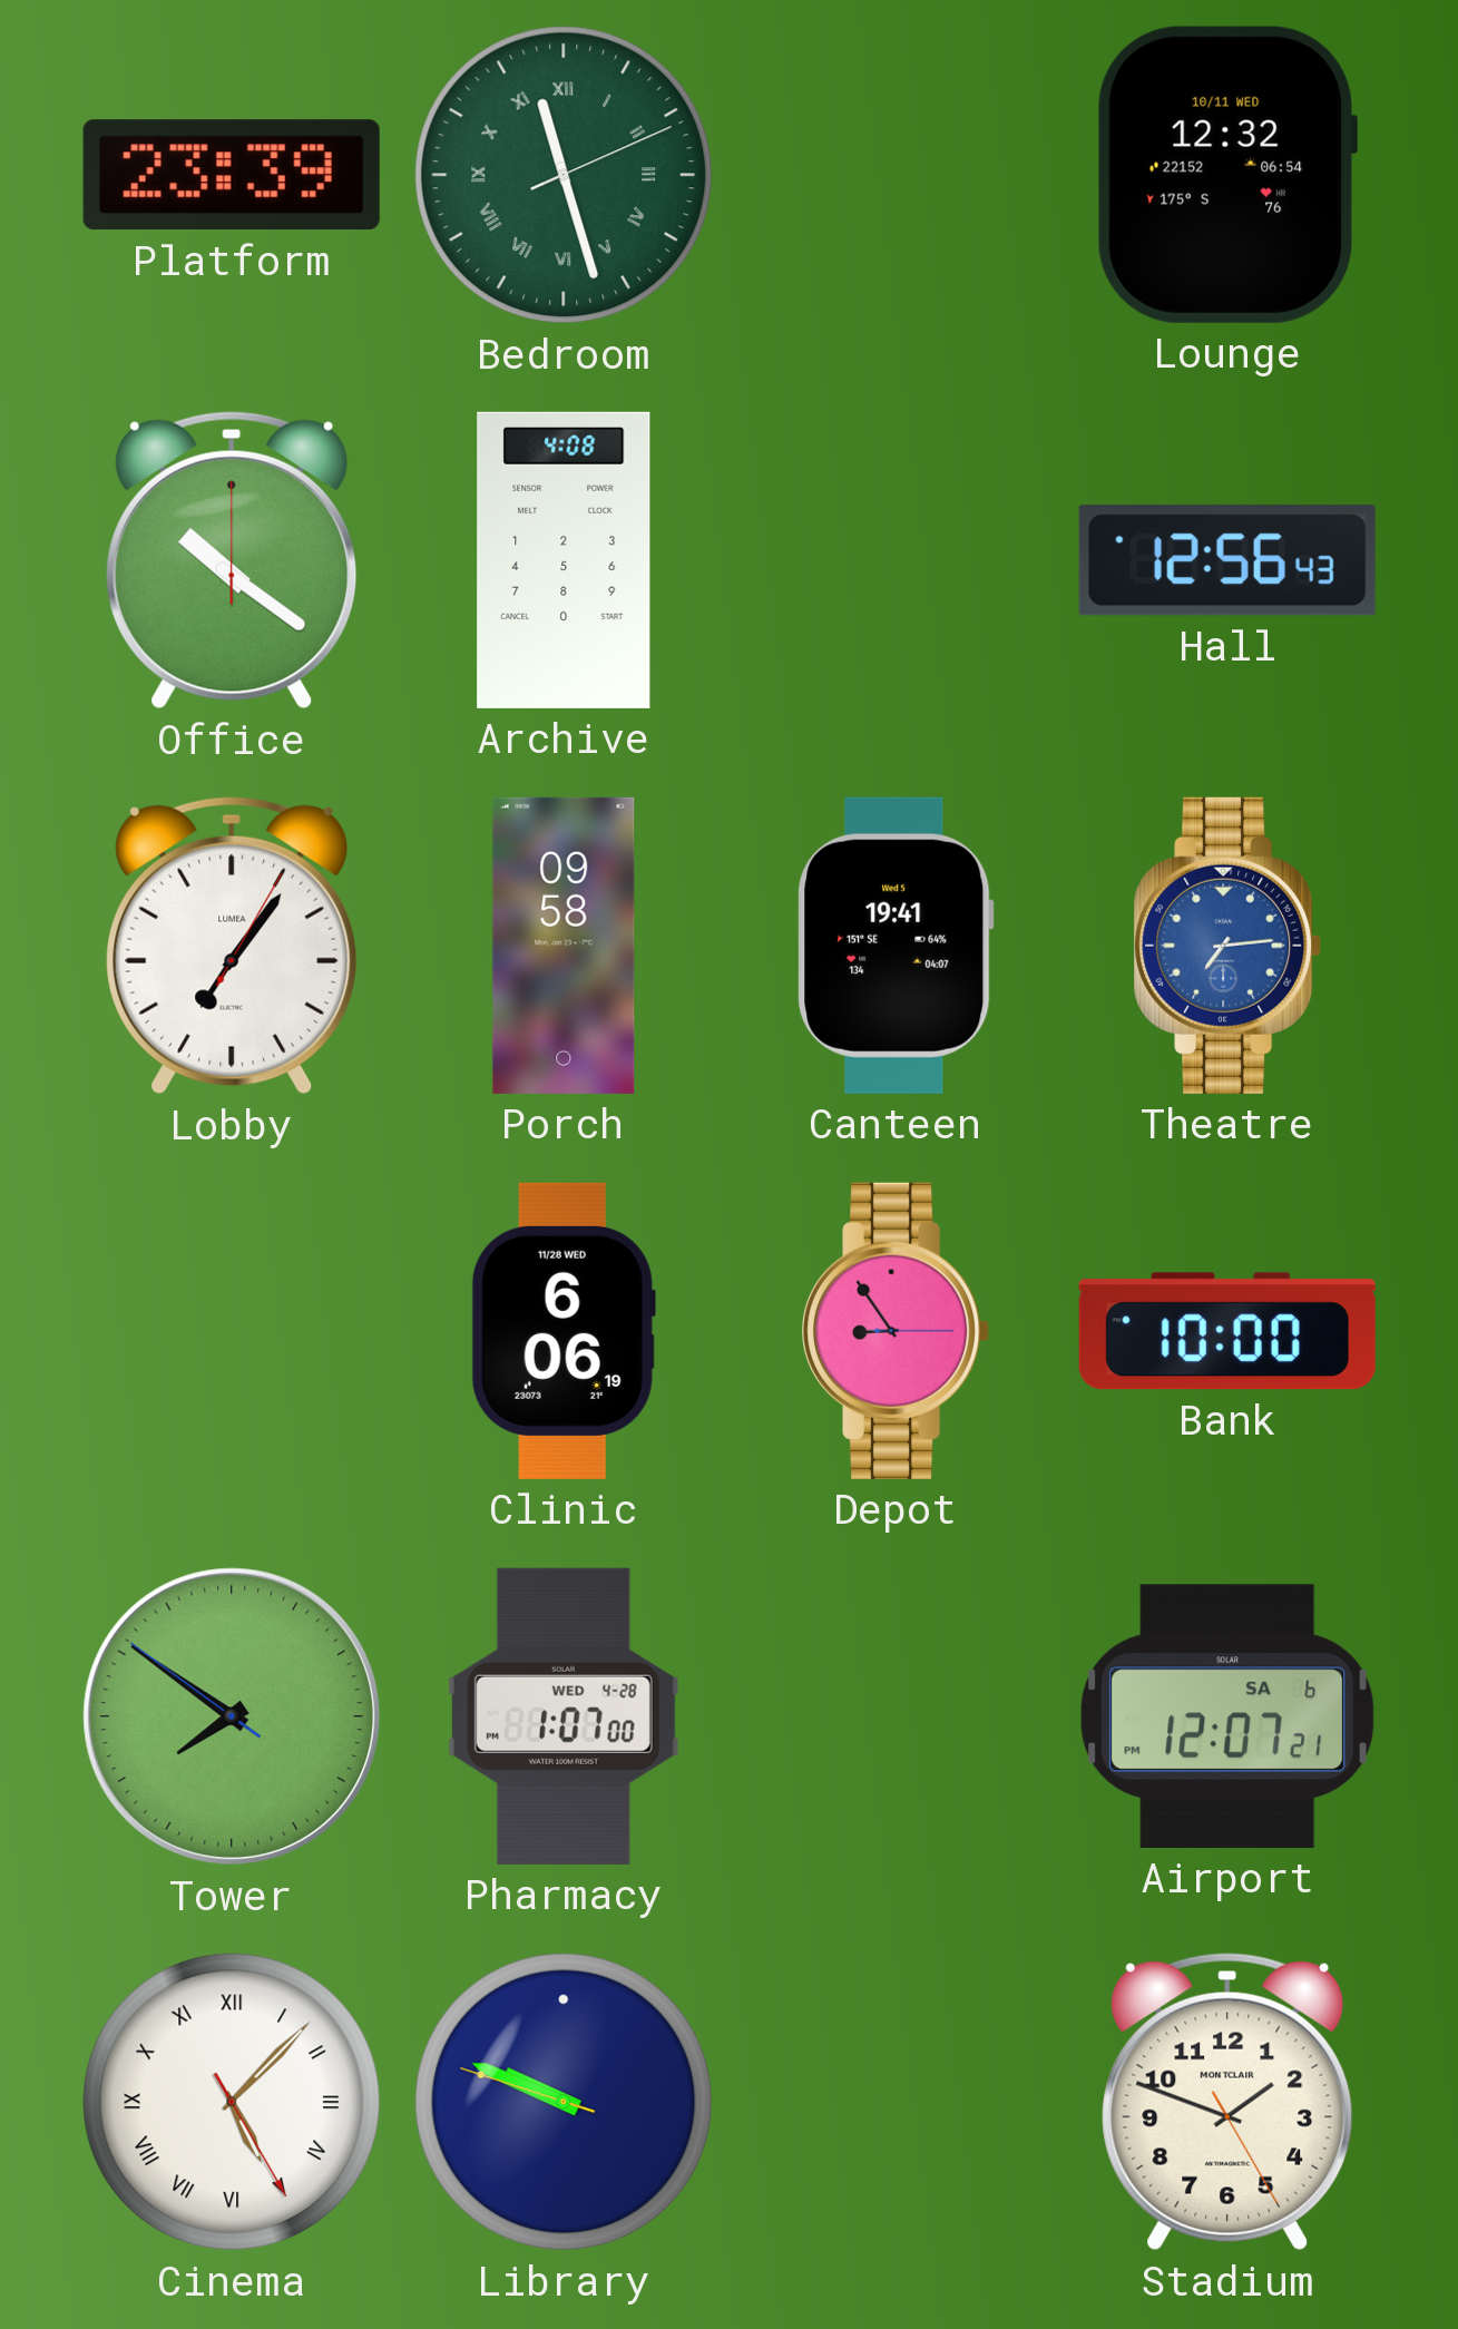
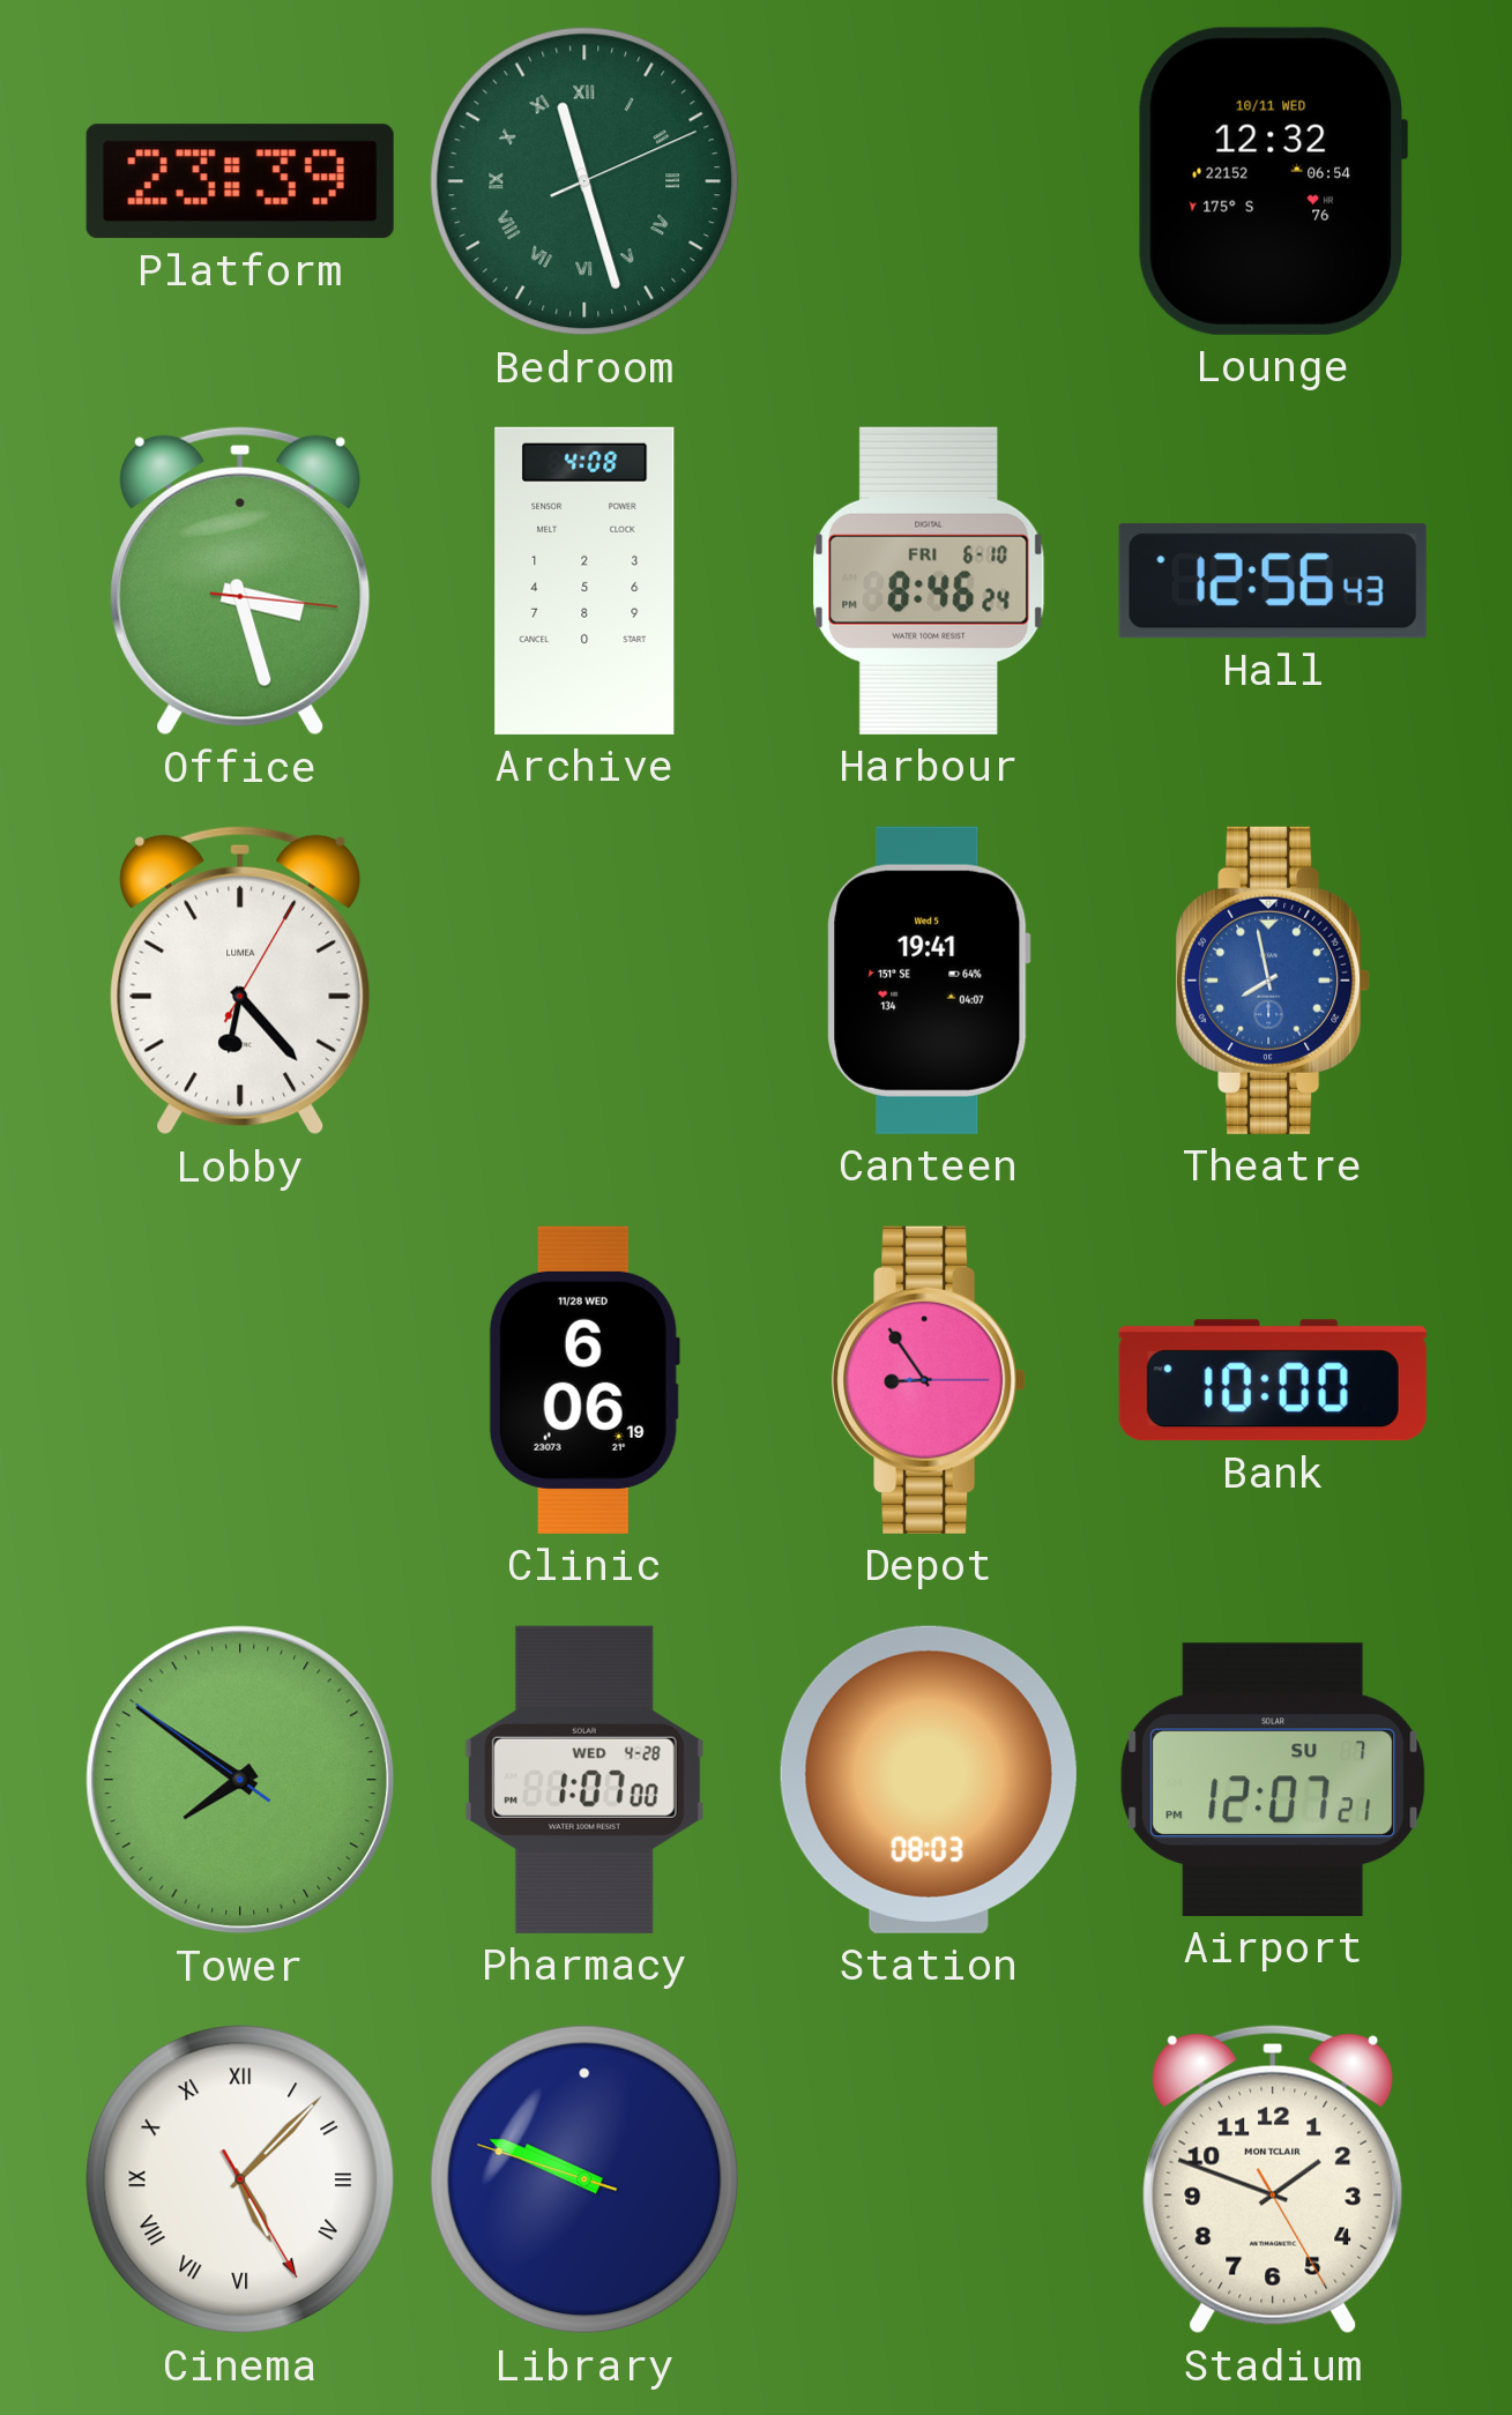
Office: 10:21 -> 3:27
Harbour: none -> 8:46
Lobby: 7:06 -> 6:23
Porch: 09:58 -> none
Theatre: 7:14 -> 7:58
Station: none -> 08:03
Airport date: SA 6 -> SU 7
